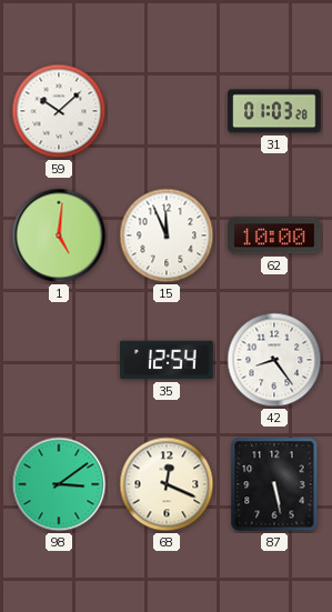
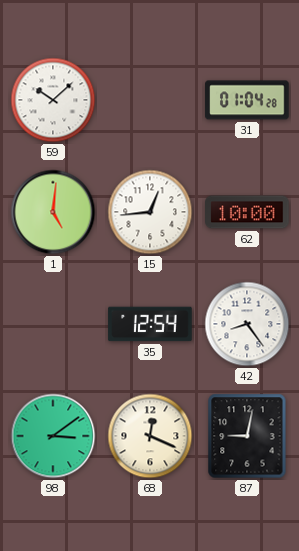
31: 01:03 -> 01:04
15: 11:56 -> 12:44
87: 5:28 -> 9:02
